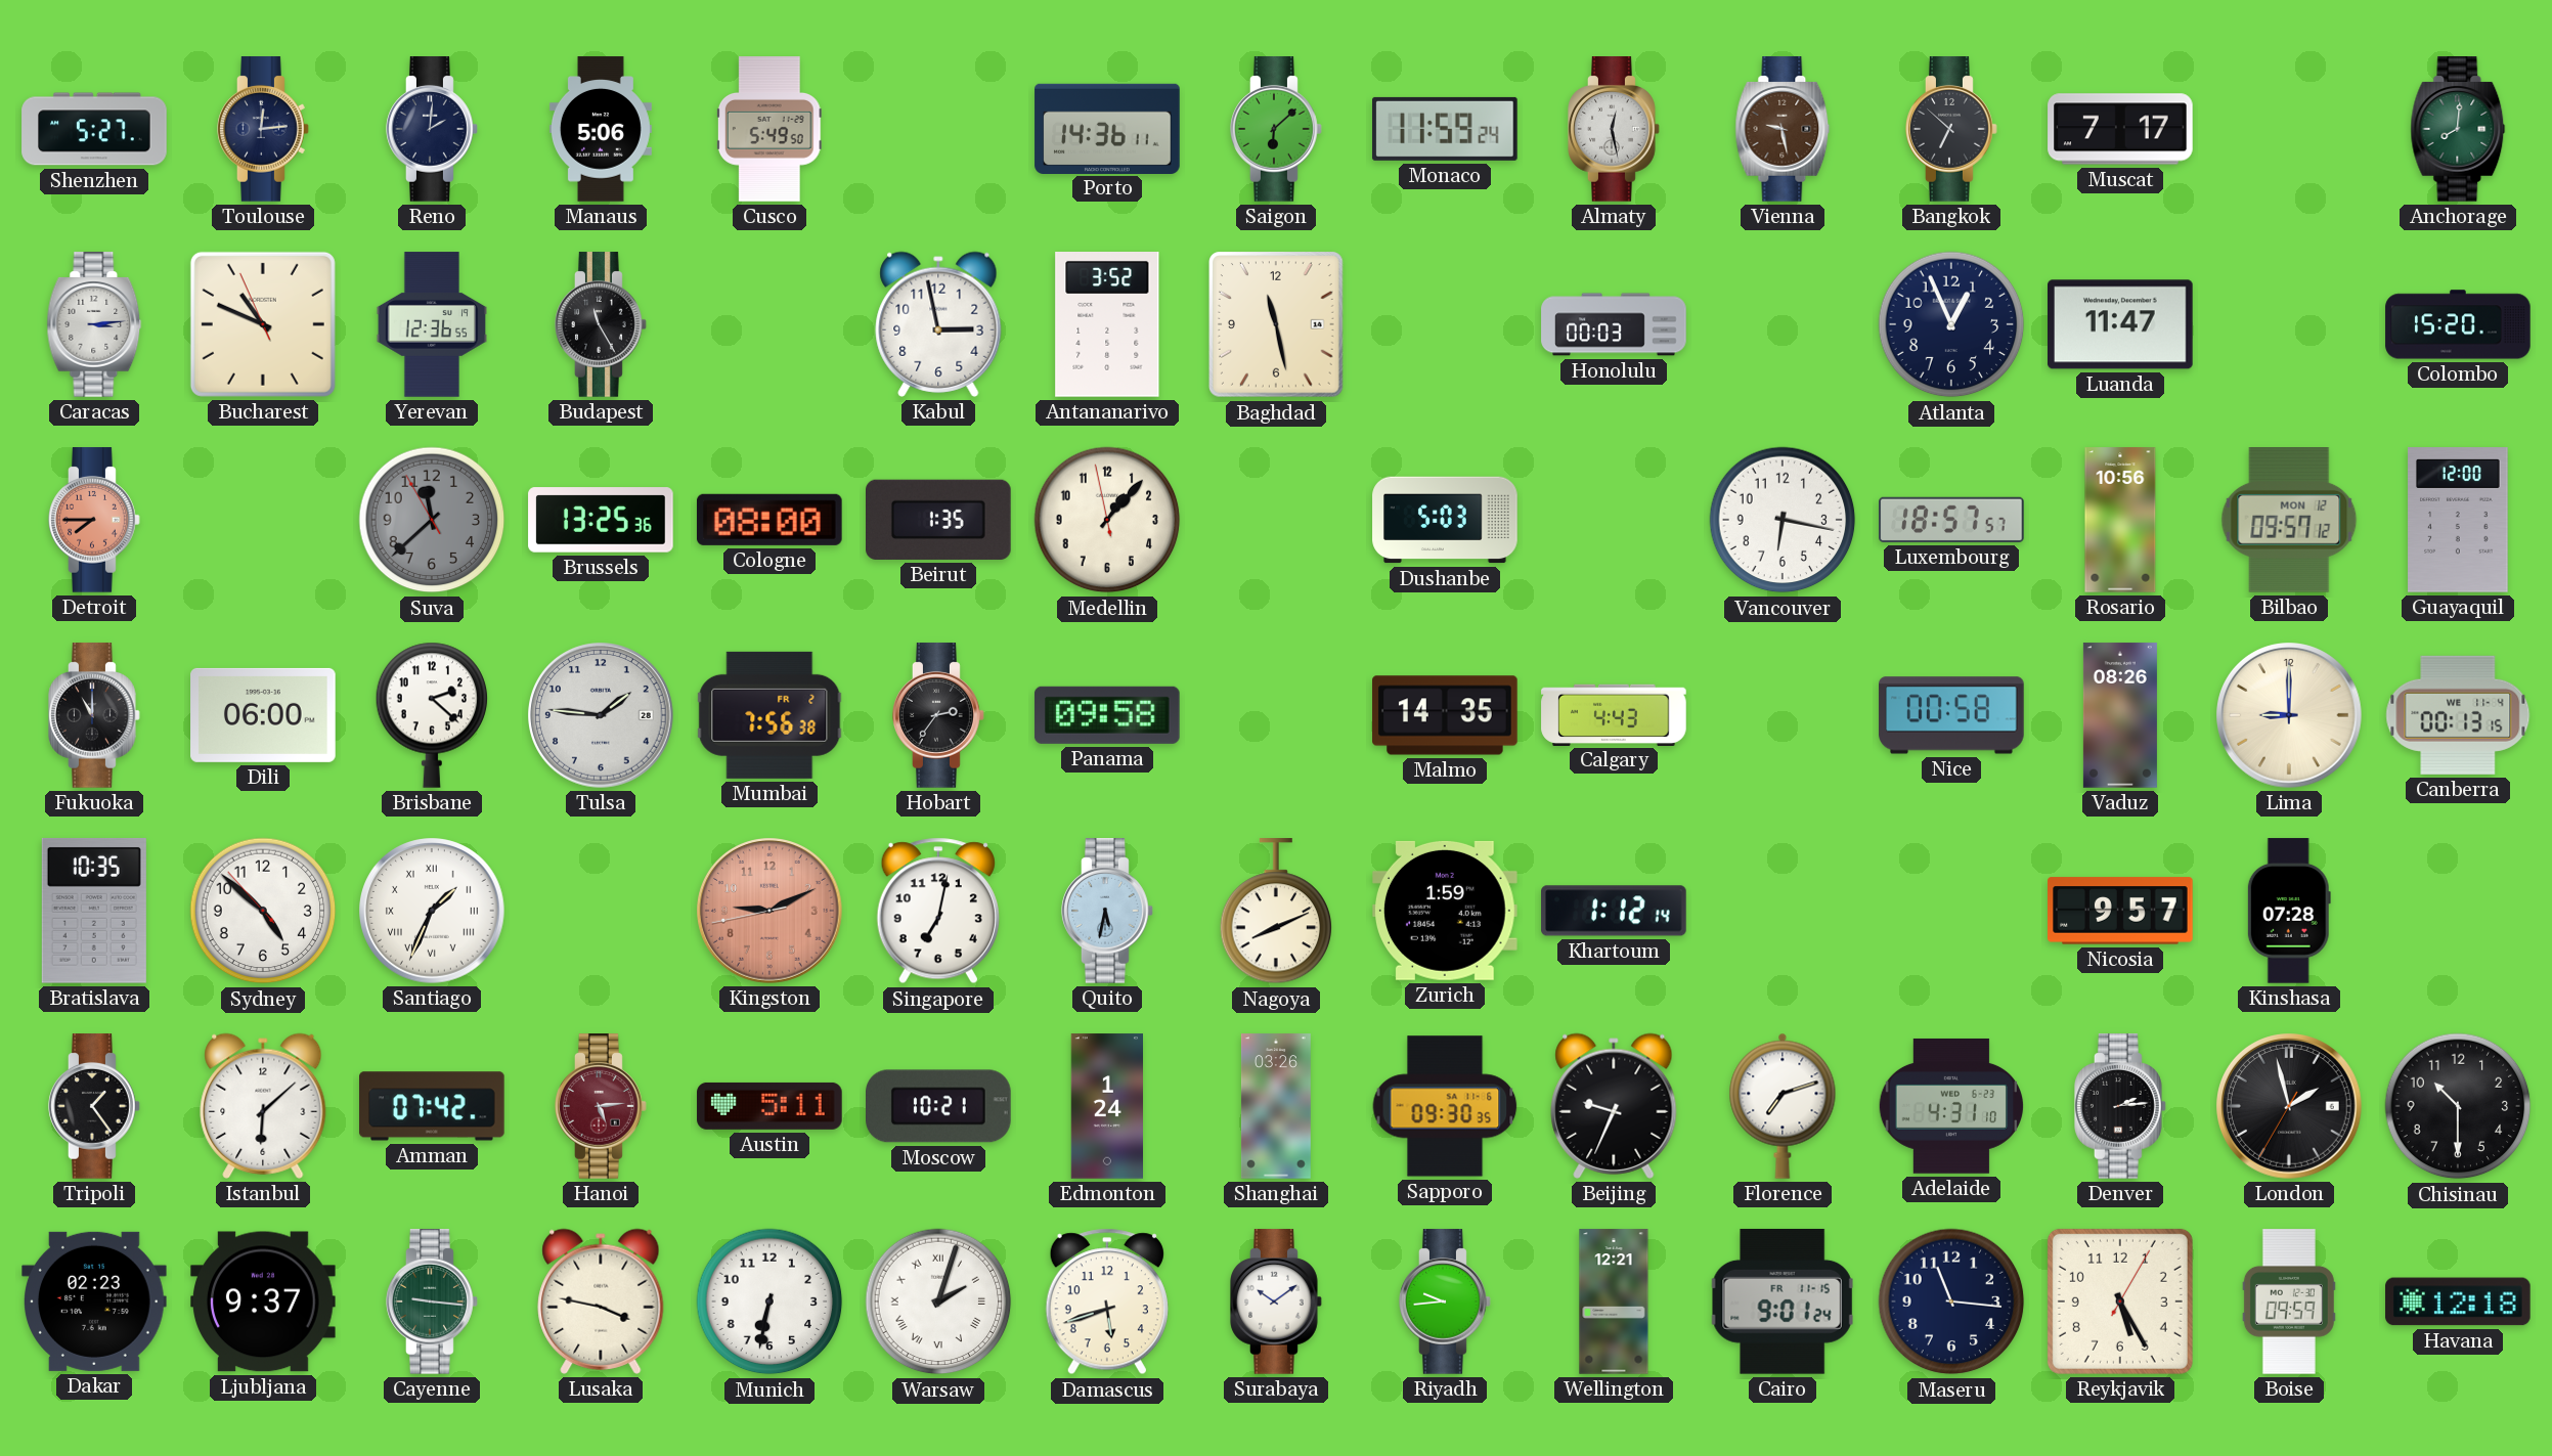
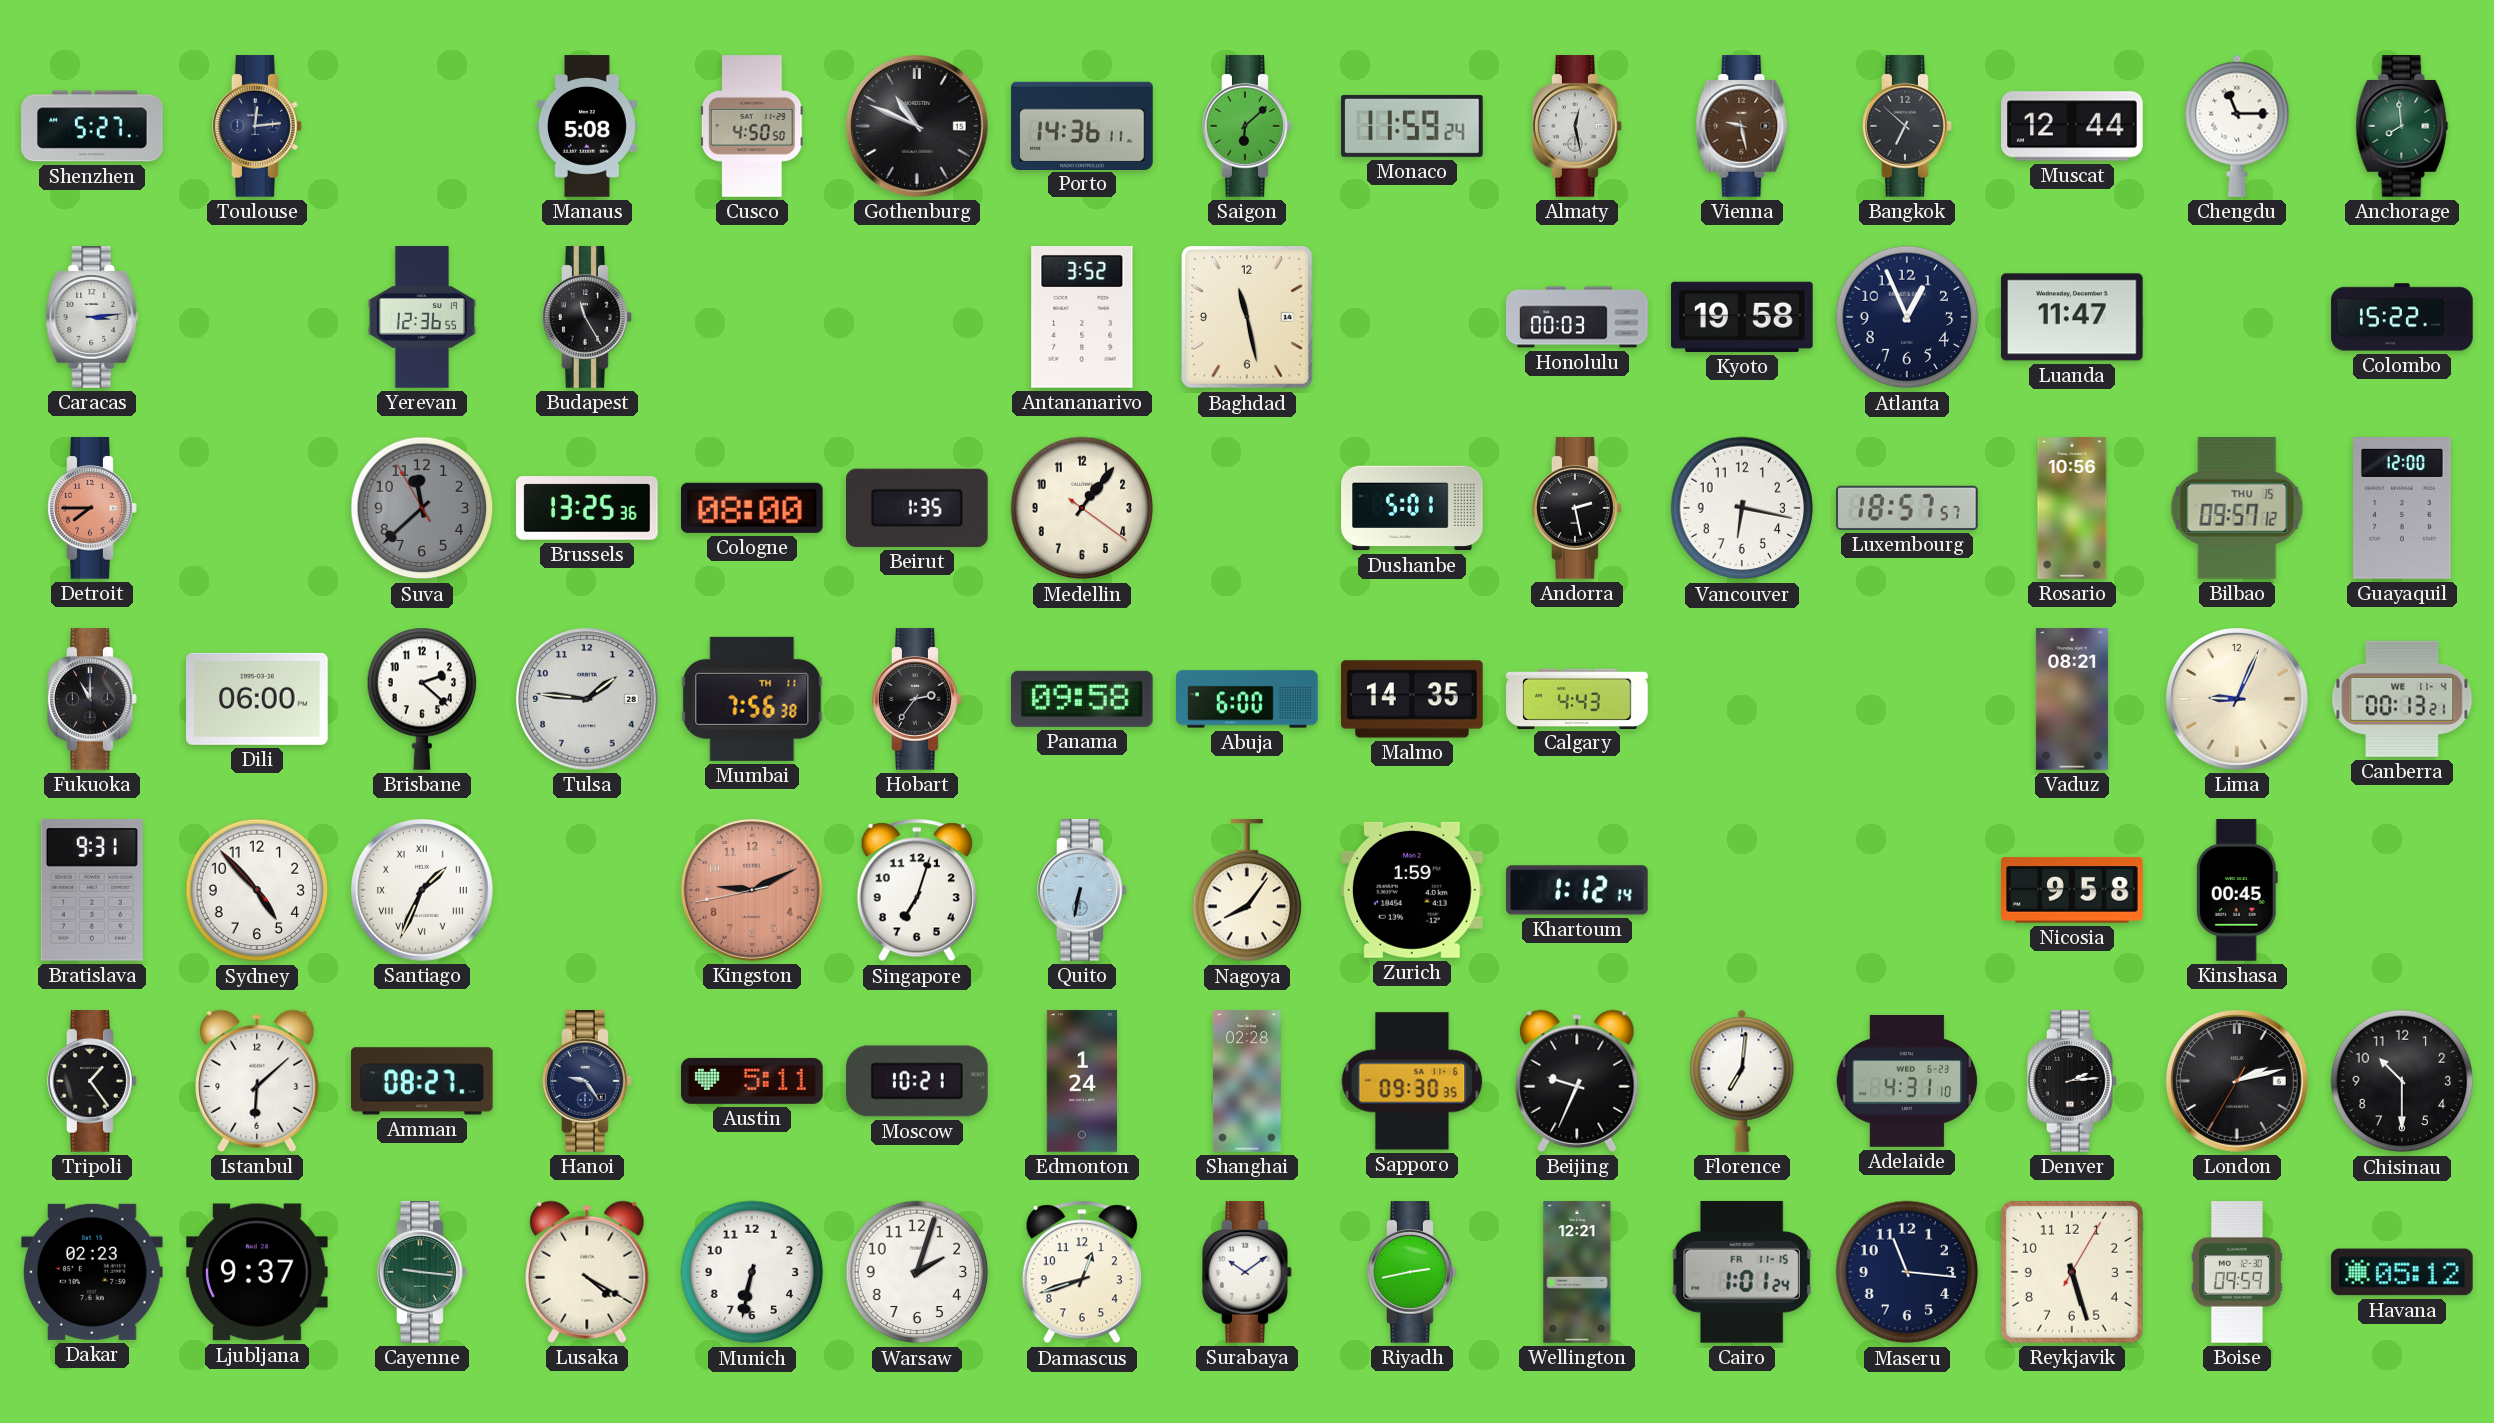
Reno: 2:01 -> none
Manaus: 5:06 -> 5:08
Cusco: 5:49 -> 4:50
Gothenburg: none -> 10:49
Muscat: 7:17 -> 12:44
Chengdu: none -> 11:15
Anchorage: 8:01 -> 7:59
Bucharest: 10:48 -> none
Kabul: 2:58 -> none
Kyoto: none -> 19:58
Colombo: 15:20 -> 15:22
Medellin: 1:06:58 -> 1:06:21
Dushanbe: 5:03 -> 5:01
Andorra: none -> 2:28
Bilbao date: MON 12 -> THU 15
Mumbai date: FR 2 -> TH 11
Abuja: none -> 6:00
Nice: 00:58 -> none
Vaduz: 08:26 -> 08:21
Lima: 9:00 -> 9:04
Canberra: 00:13:15 -> 00:13:21
Bratislava: 10:35 -> 9:31
Sydney: 4:51 -> 4:52
Singapore: 7:02 -> 7:03
Quito: 5:32 -> 6:32
Nagoya: 8:11 -> 8:06
Nicosia: 9:57 -> 9:58
Kinshasa: 07:28 -> 00:45
Amman: 07:42 -> 08:27
Hanoi: 5:14 -> 9:24
Hanoi dial: burgundy -> navy
Shanghai: 03:26 -> 02:28
Florence: 7:12 -> 7:01
London: 1:57 -> 2:12
Lusaka: 3:47 -> 4:20
Warsaw numerals: Roman -> Arabic
Damascus: 5:42 -> 12:42
Riyadh: 9:44 -> 2:43
Cairo: 9:01 -> 1:01
Reykjavik: 5:25 -> 5:27
Havana: 12:18 -> 05:12
